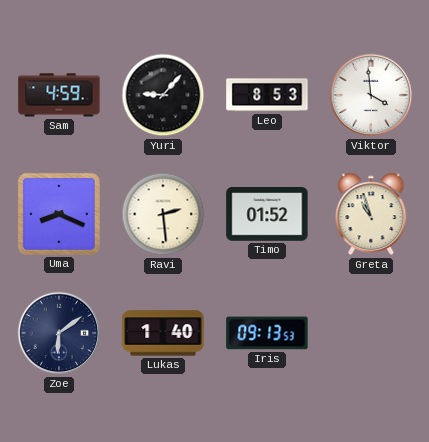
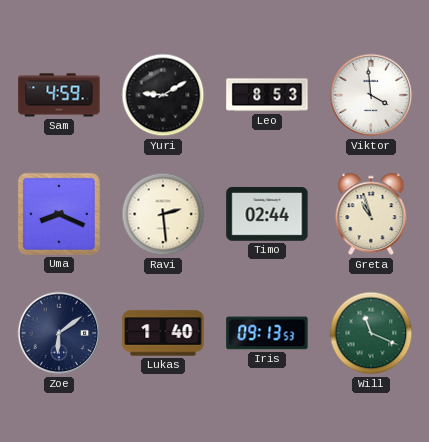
Yuri: 9:07 -> 9:10
Timo: 01:52 -> 02:44
Will: none -> 11:19
